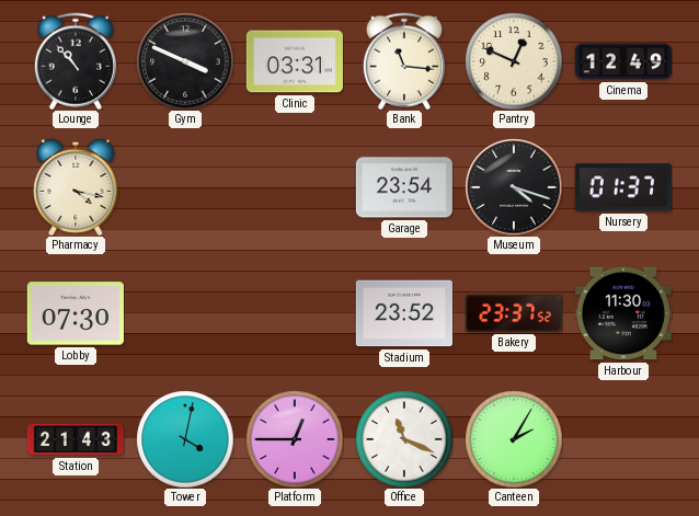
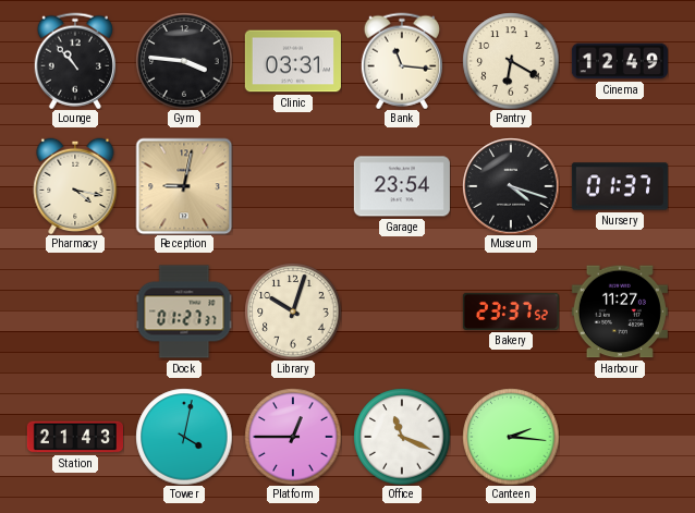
Gym: 3:49 -> 3:46
Pantry: 12:49 -> 6:20
Reception: none -> 9:02
Lobby: 07:30 -> none
Dock: none -> 01:27
Library: none -> 10:03
Stadium: 23:52 -> none
Harbour: 11:30 -> 11:27
Canteen: 2:05 -> 2:16
